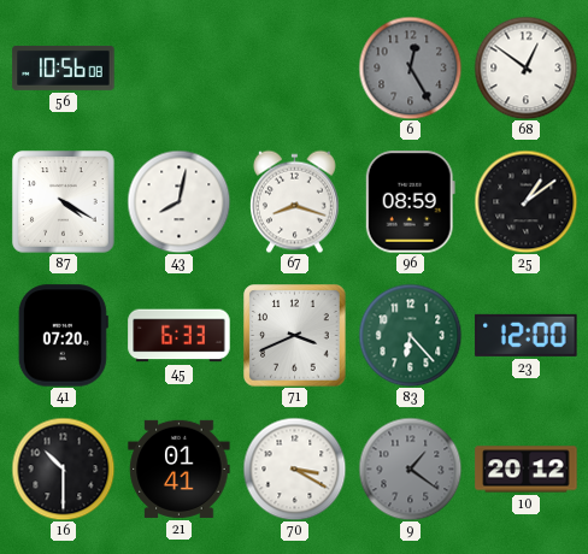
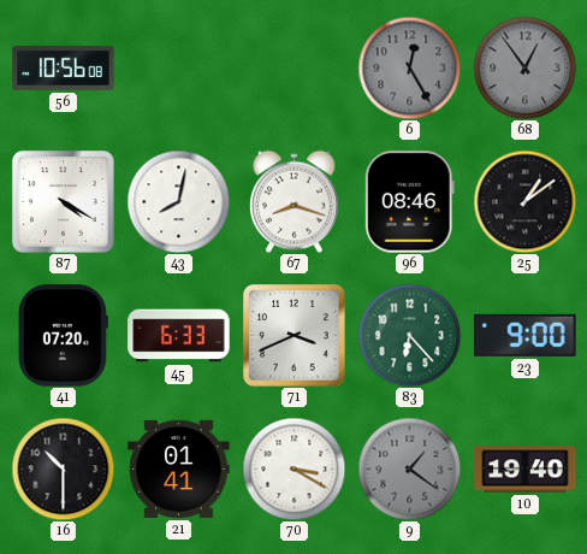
68: 12:51 -> 12:54
68 dial: white -> grey
96: 08:59 -> 08:46
23: 12:00 -> 9:00
10: 20:12 -> 19:40
